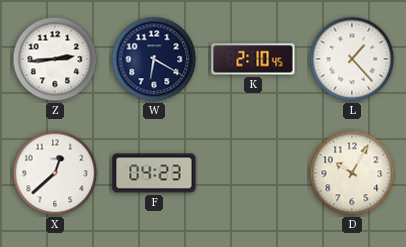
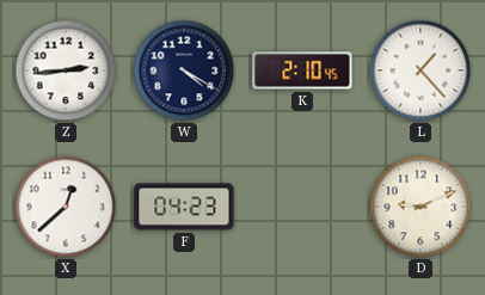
W: 6:20 -> 4:20
D: 10:05 -> 9:11
